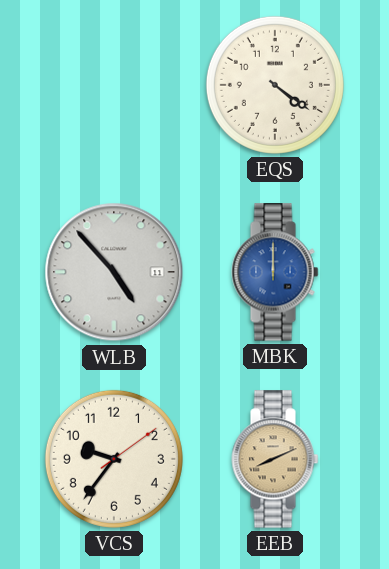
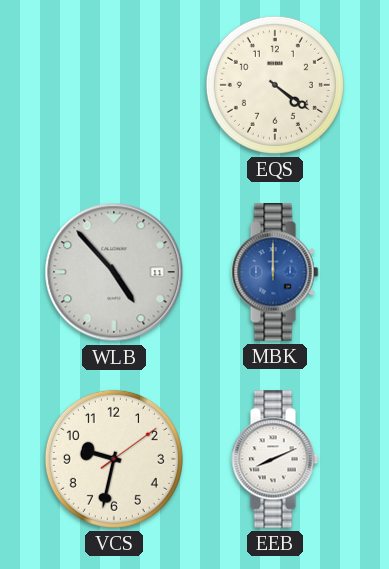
VCS: 9:36 -> 9:32
EEB dial: champagne -> white
